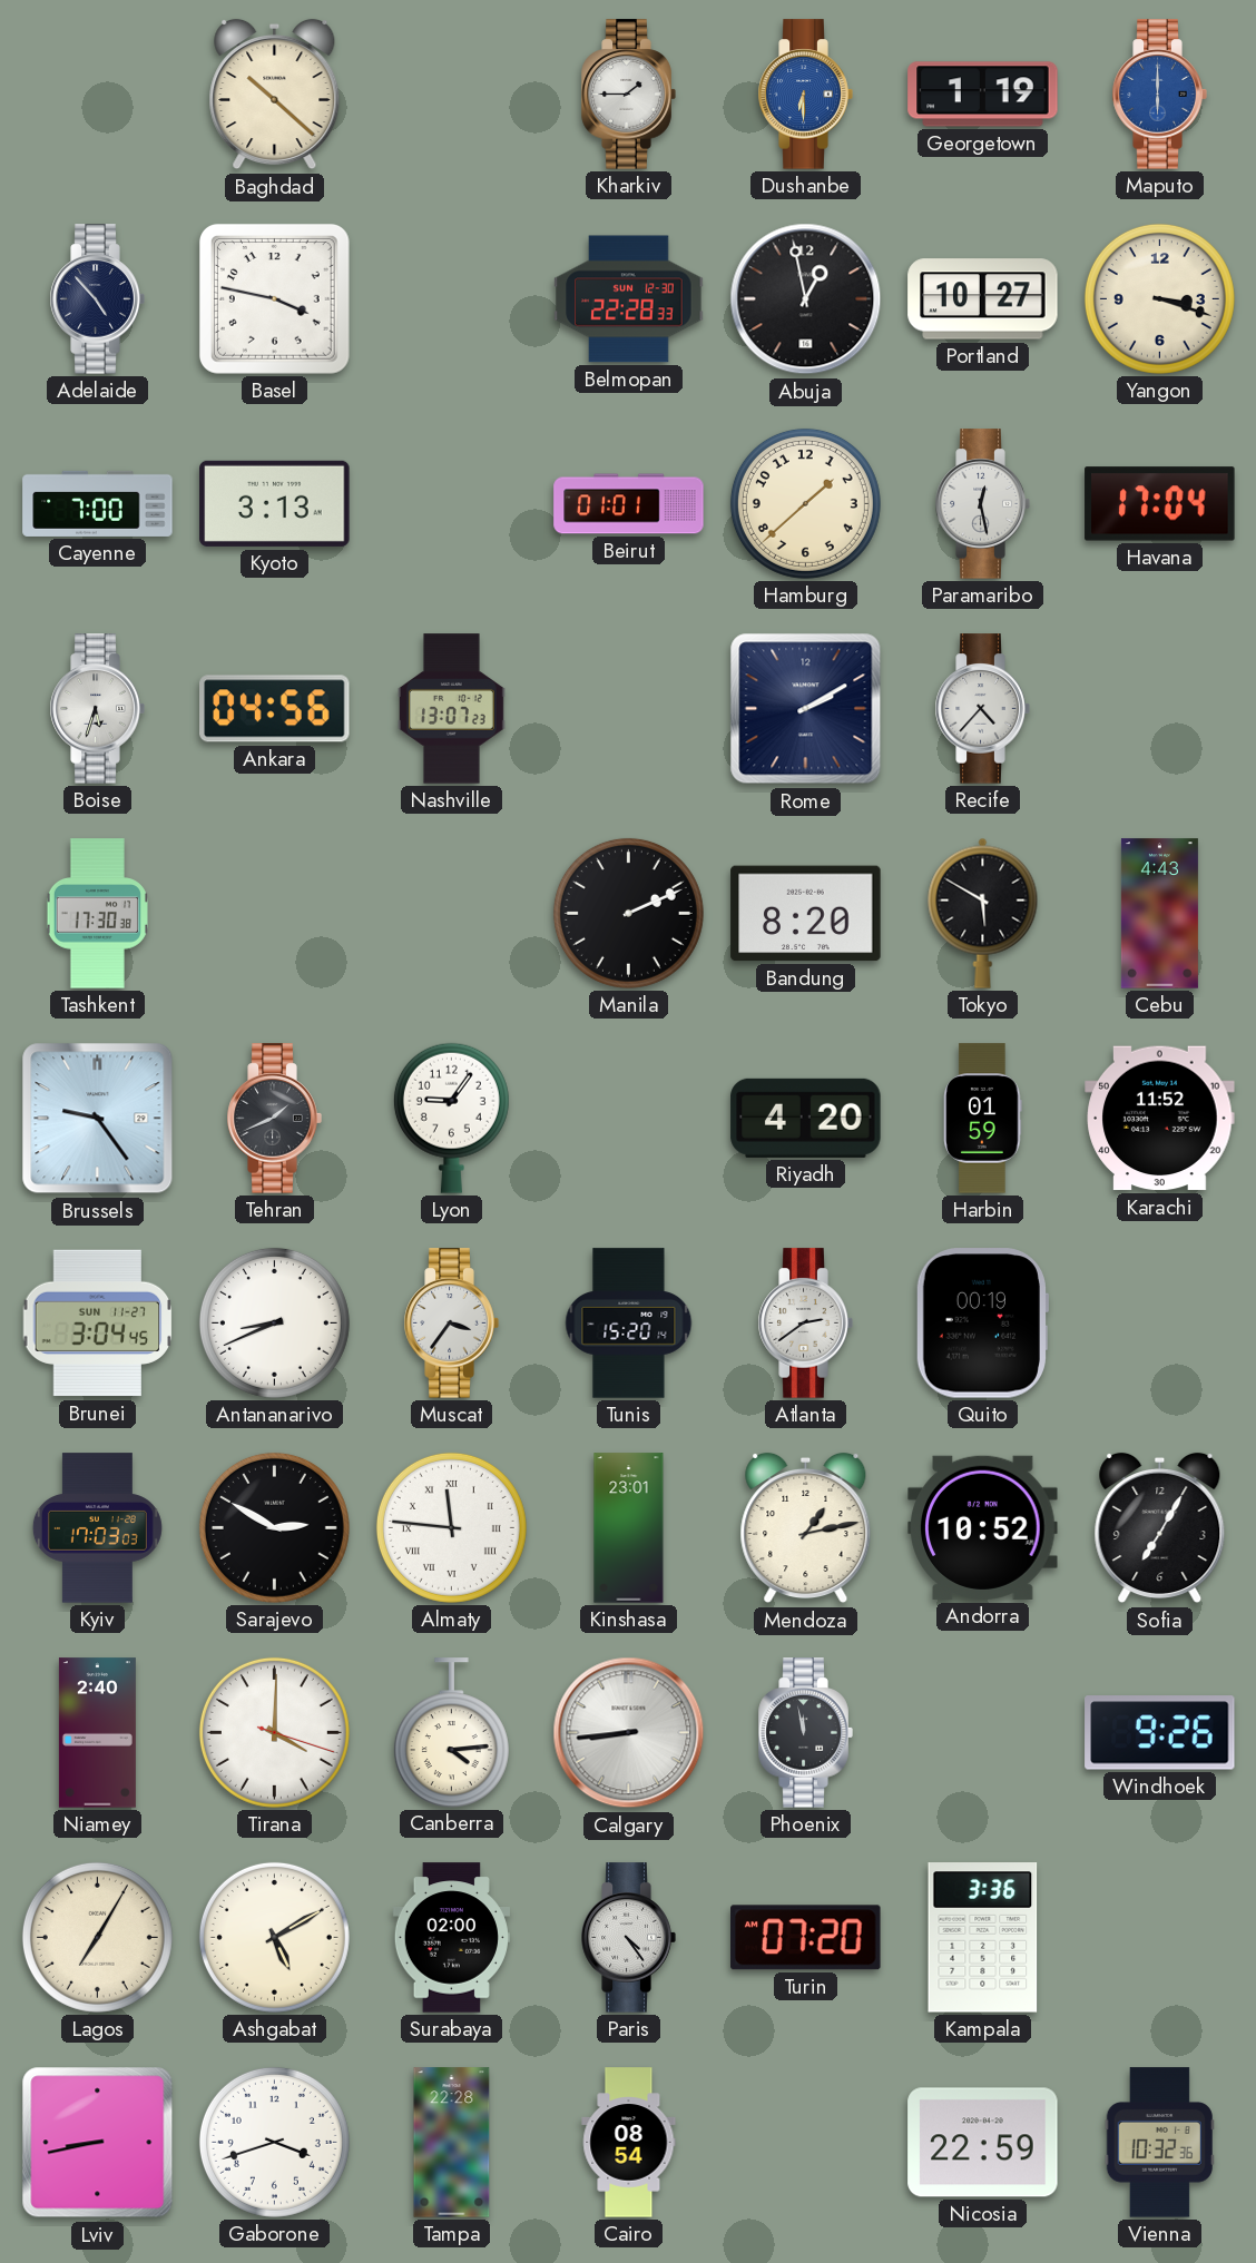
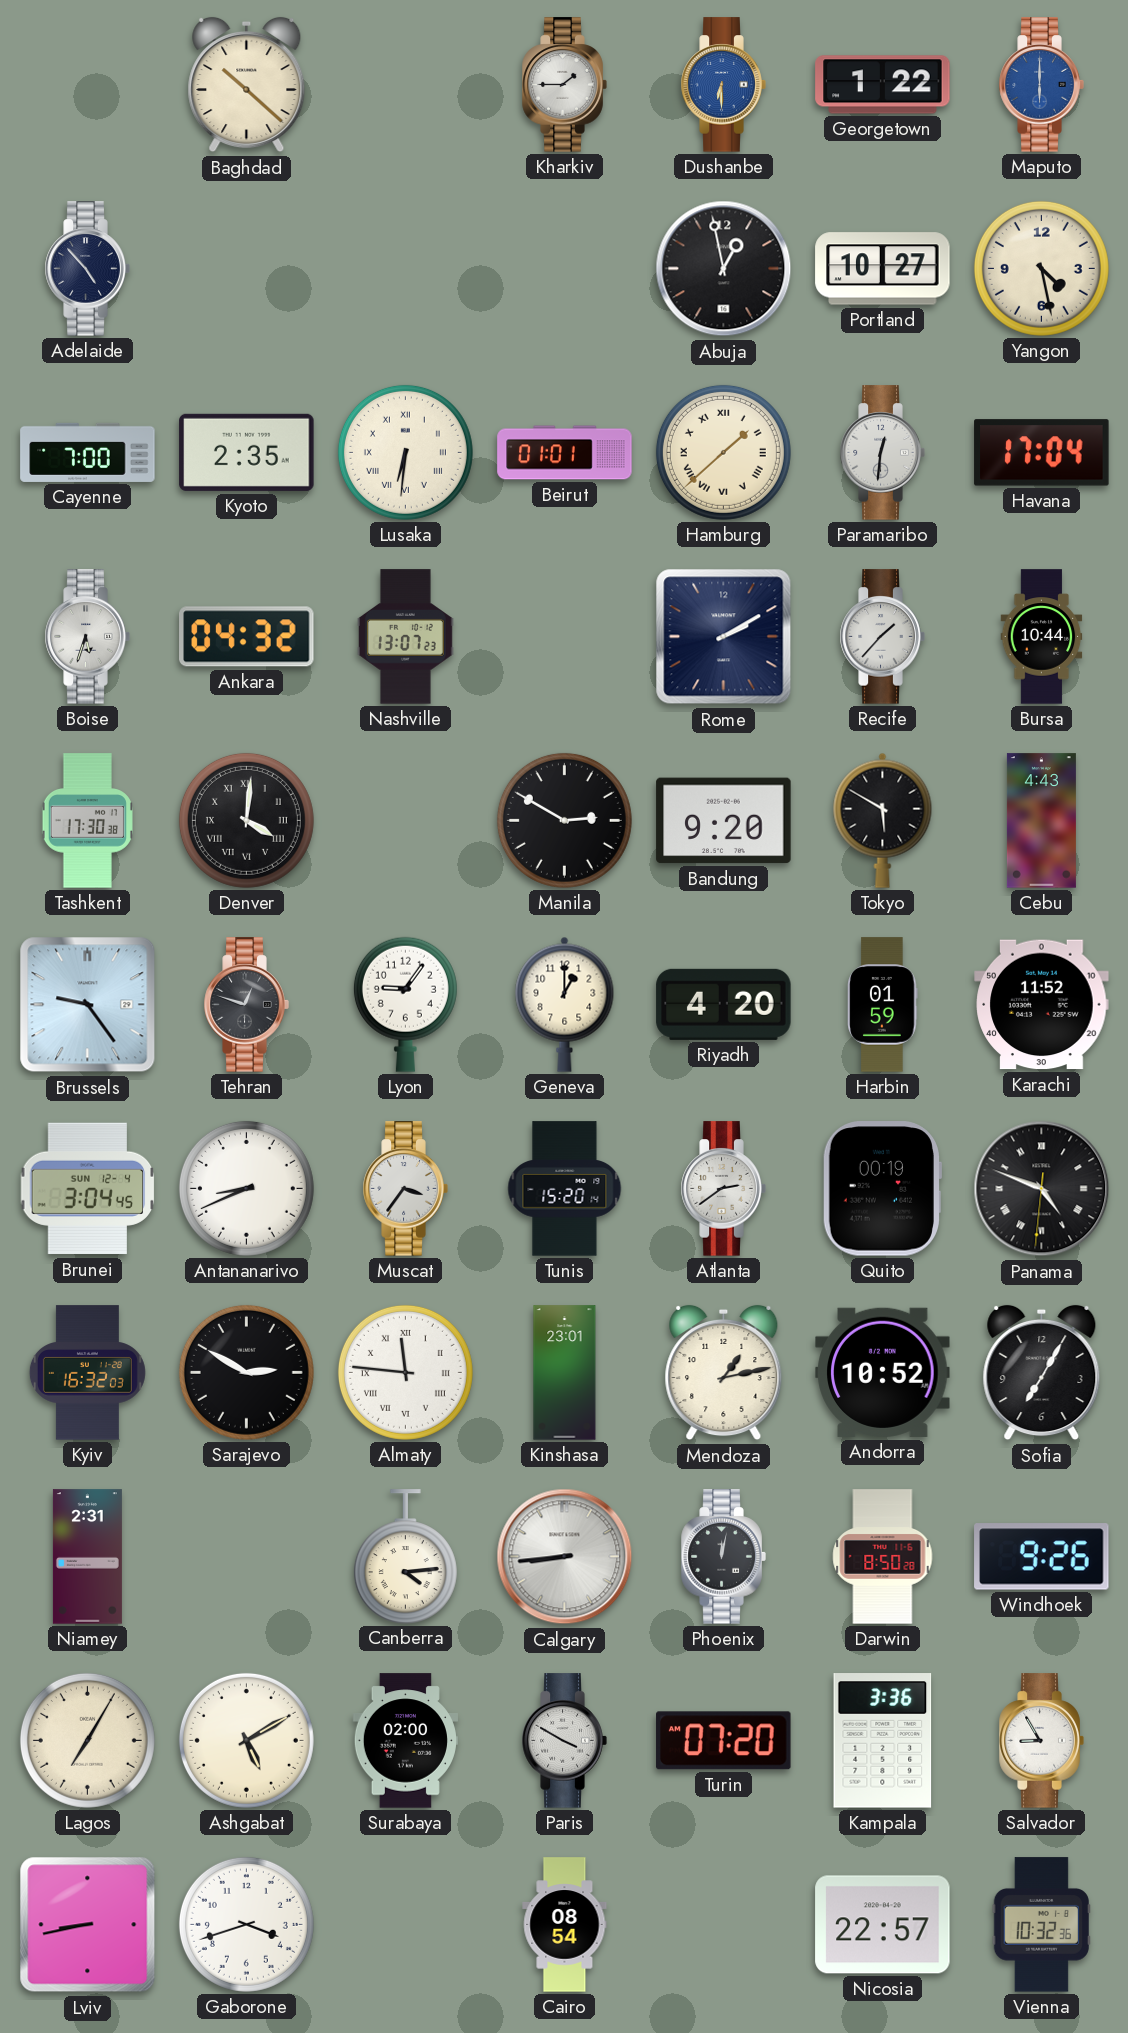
Georgetown: 1:19 -> 1:22
Basel: 3:47 -> none
Belmopan: 22:28 -> none
Yangon: 3:18 -> 4:28
Kyoto: 3:13 -> 2:35
Lusaka: none -> 6:31
Hamburg numerals: Arabic -> Roman
Paramaribo: 12:28 -> 12:31
Ankara: 04:56 -> 04:32
Recife: 4:37 -> 1:37
Bursa: none -> 10:44
Denver: none -> 4:01
Manila: 2:11 -> 2:50
Bandung: 8:20 -> 9:20
Tehran: 1:41 -> 12:48
Geneva: none -> 1:00
Brunei date: SUN 11-27 -> SUN 12-4
Panama: none -> 4:48
Kyiv: 17:03 -> 16:32
Niamey: 2:40 -> 2:31
Tirana: 4:00 -> none
Phoenix: 11:58 -> 12:02
Darwin: none -> 8:50
Paris: 4:24 -> 3:50
Salvador: none -> 8:55
Tampa: 22:28 -> none
Nicosia: 22:59 -> 22:57
